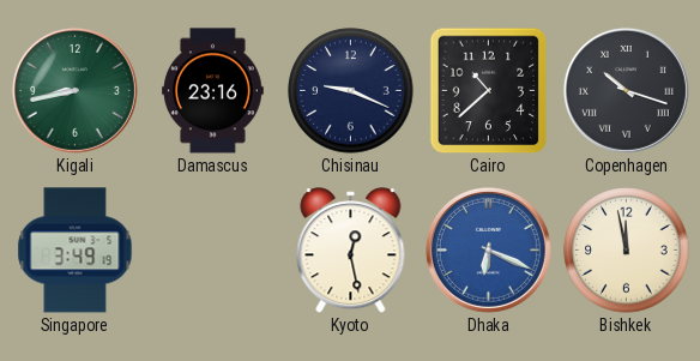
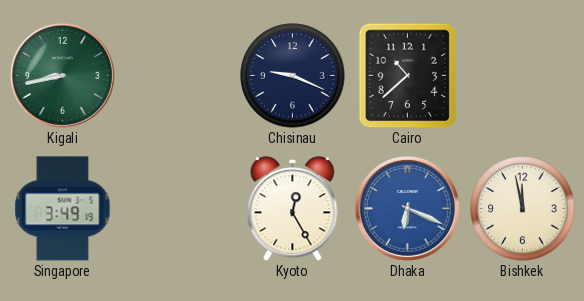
Damascus: 23:16 -> none
Copenhagen: 10:18 -> none
Kyoto: 12:28 -> 12:25
